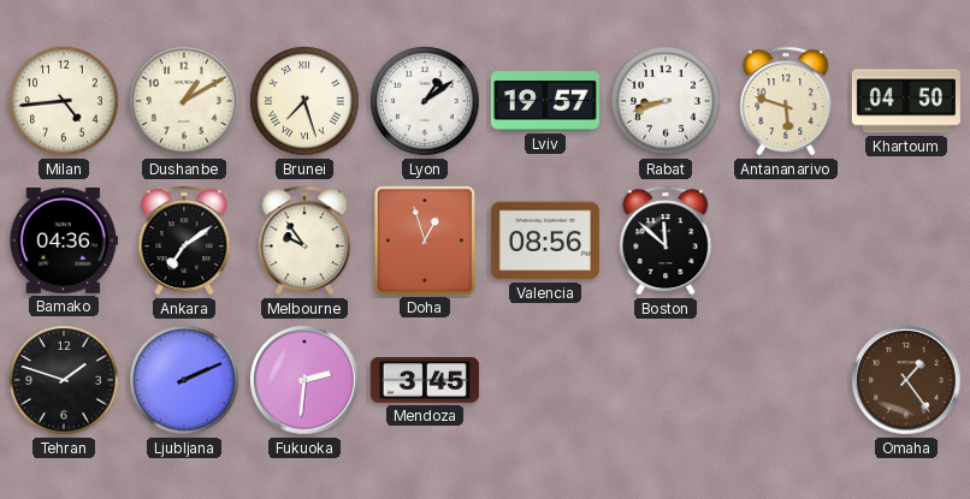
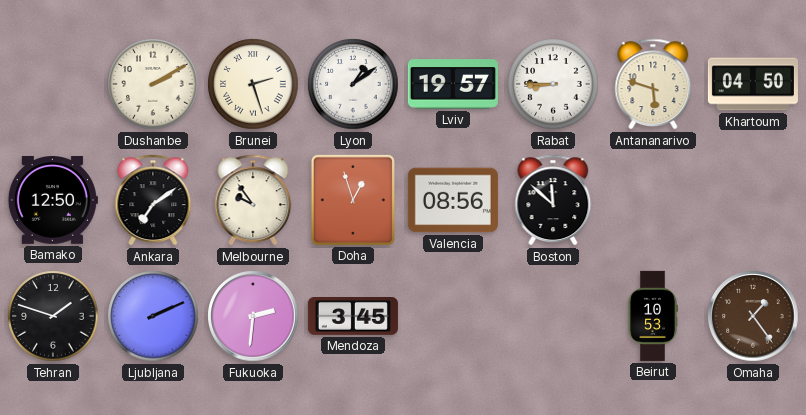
Milan: 4:44 -> none
Dushanbe: 1:10 -> 2:10
Brunei: 7:27 -> 2:27
Rabat: 8:42 -> 8:45
Bamako: 04:36 -> 12:50
Beirut: none -> 10:53
